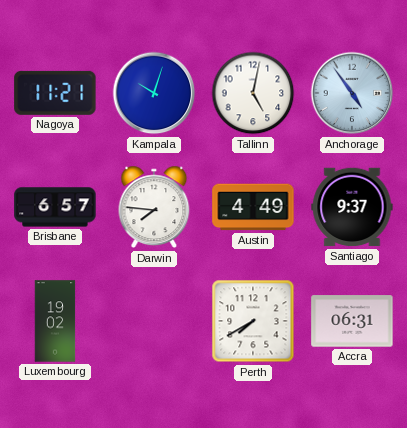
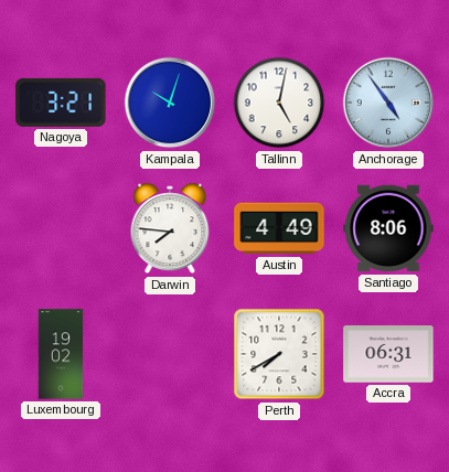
Nagoya: 11:21 -> 3:21
Brisbane: 6:57 -> none
Santiago: 9:37 -> 8:06
